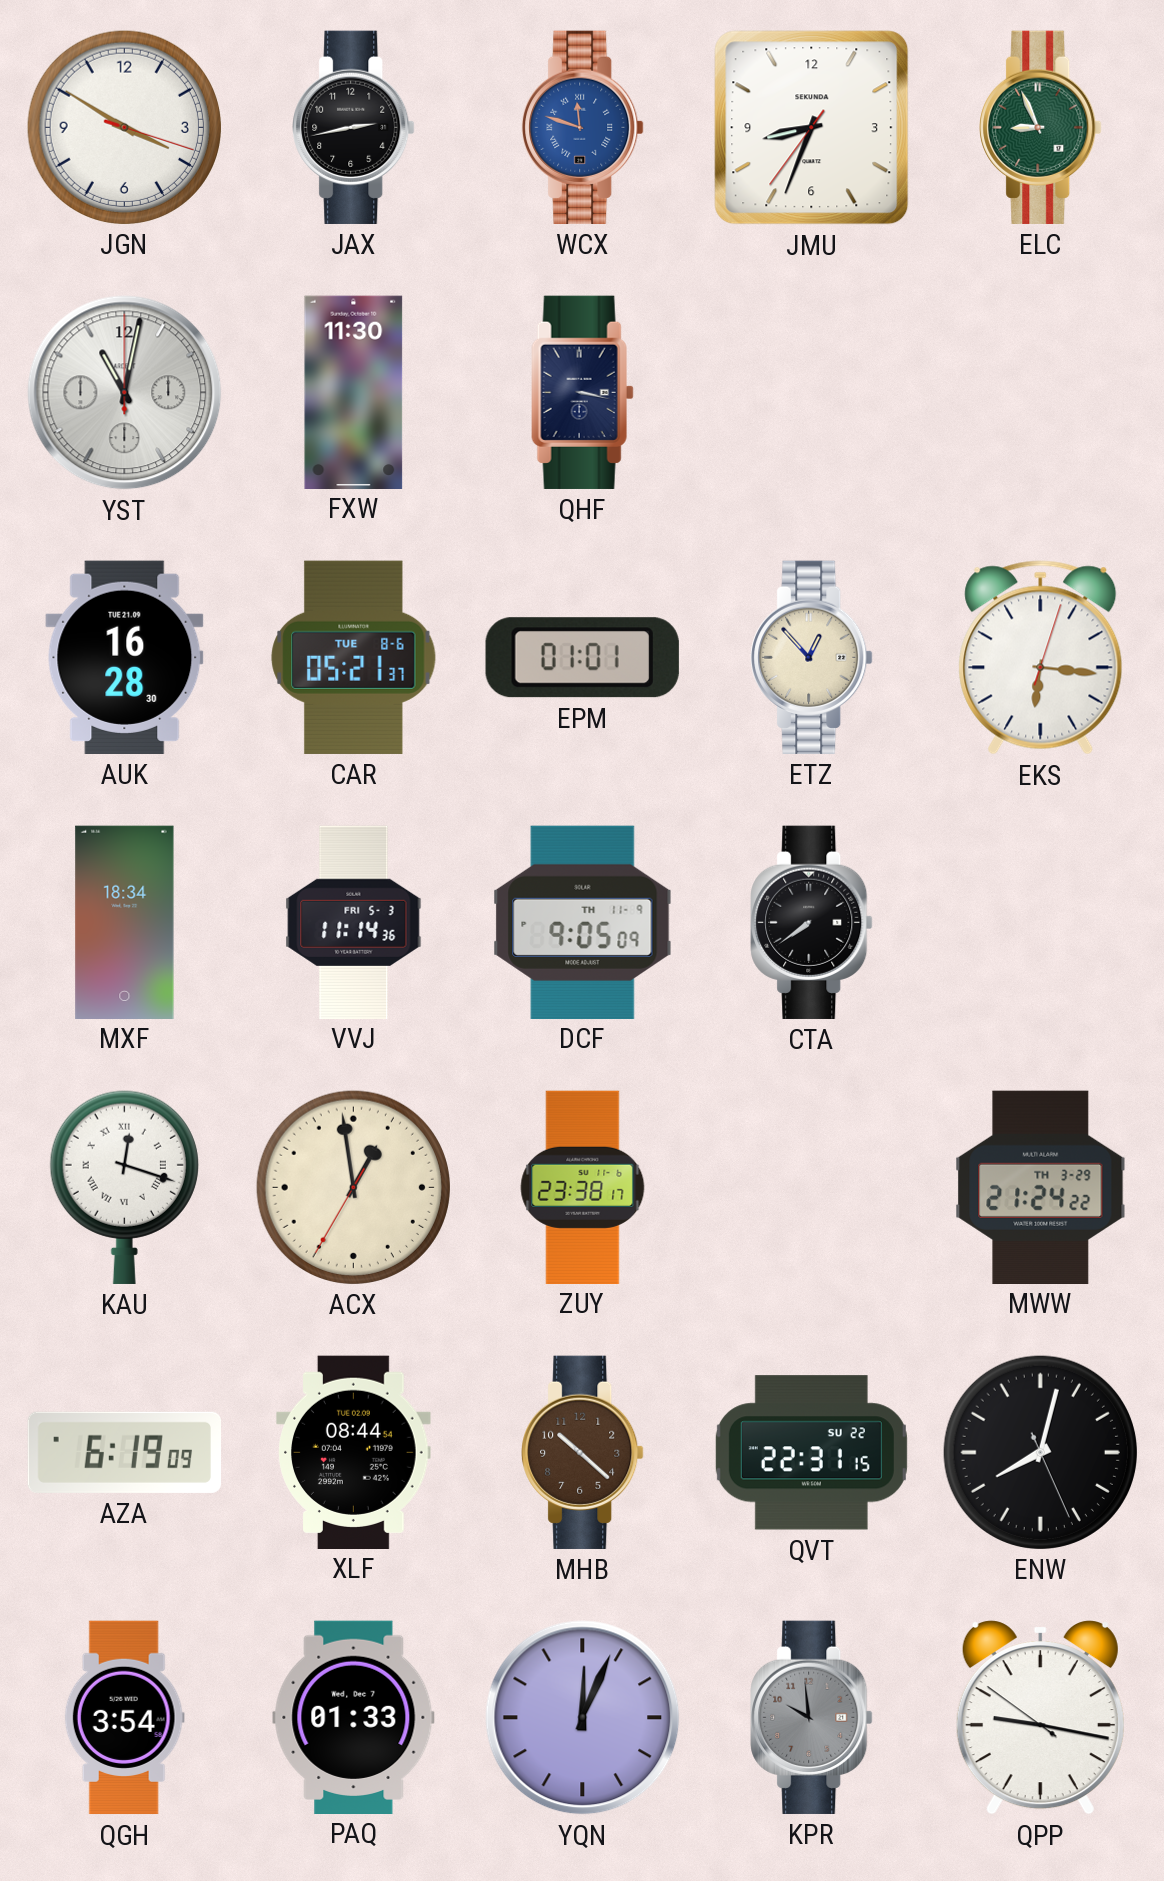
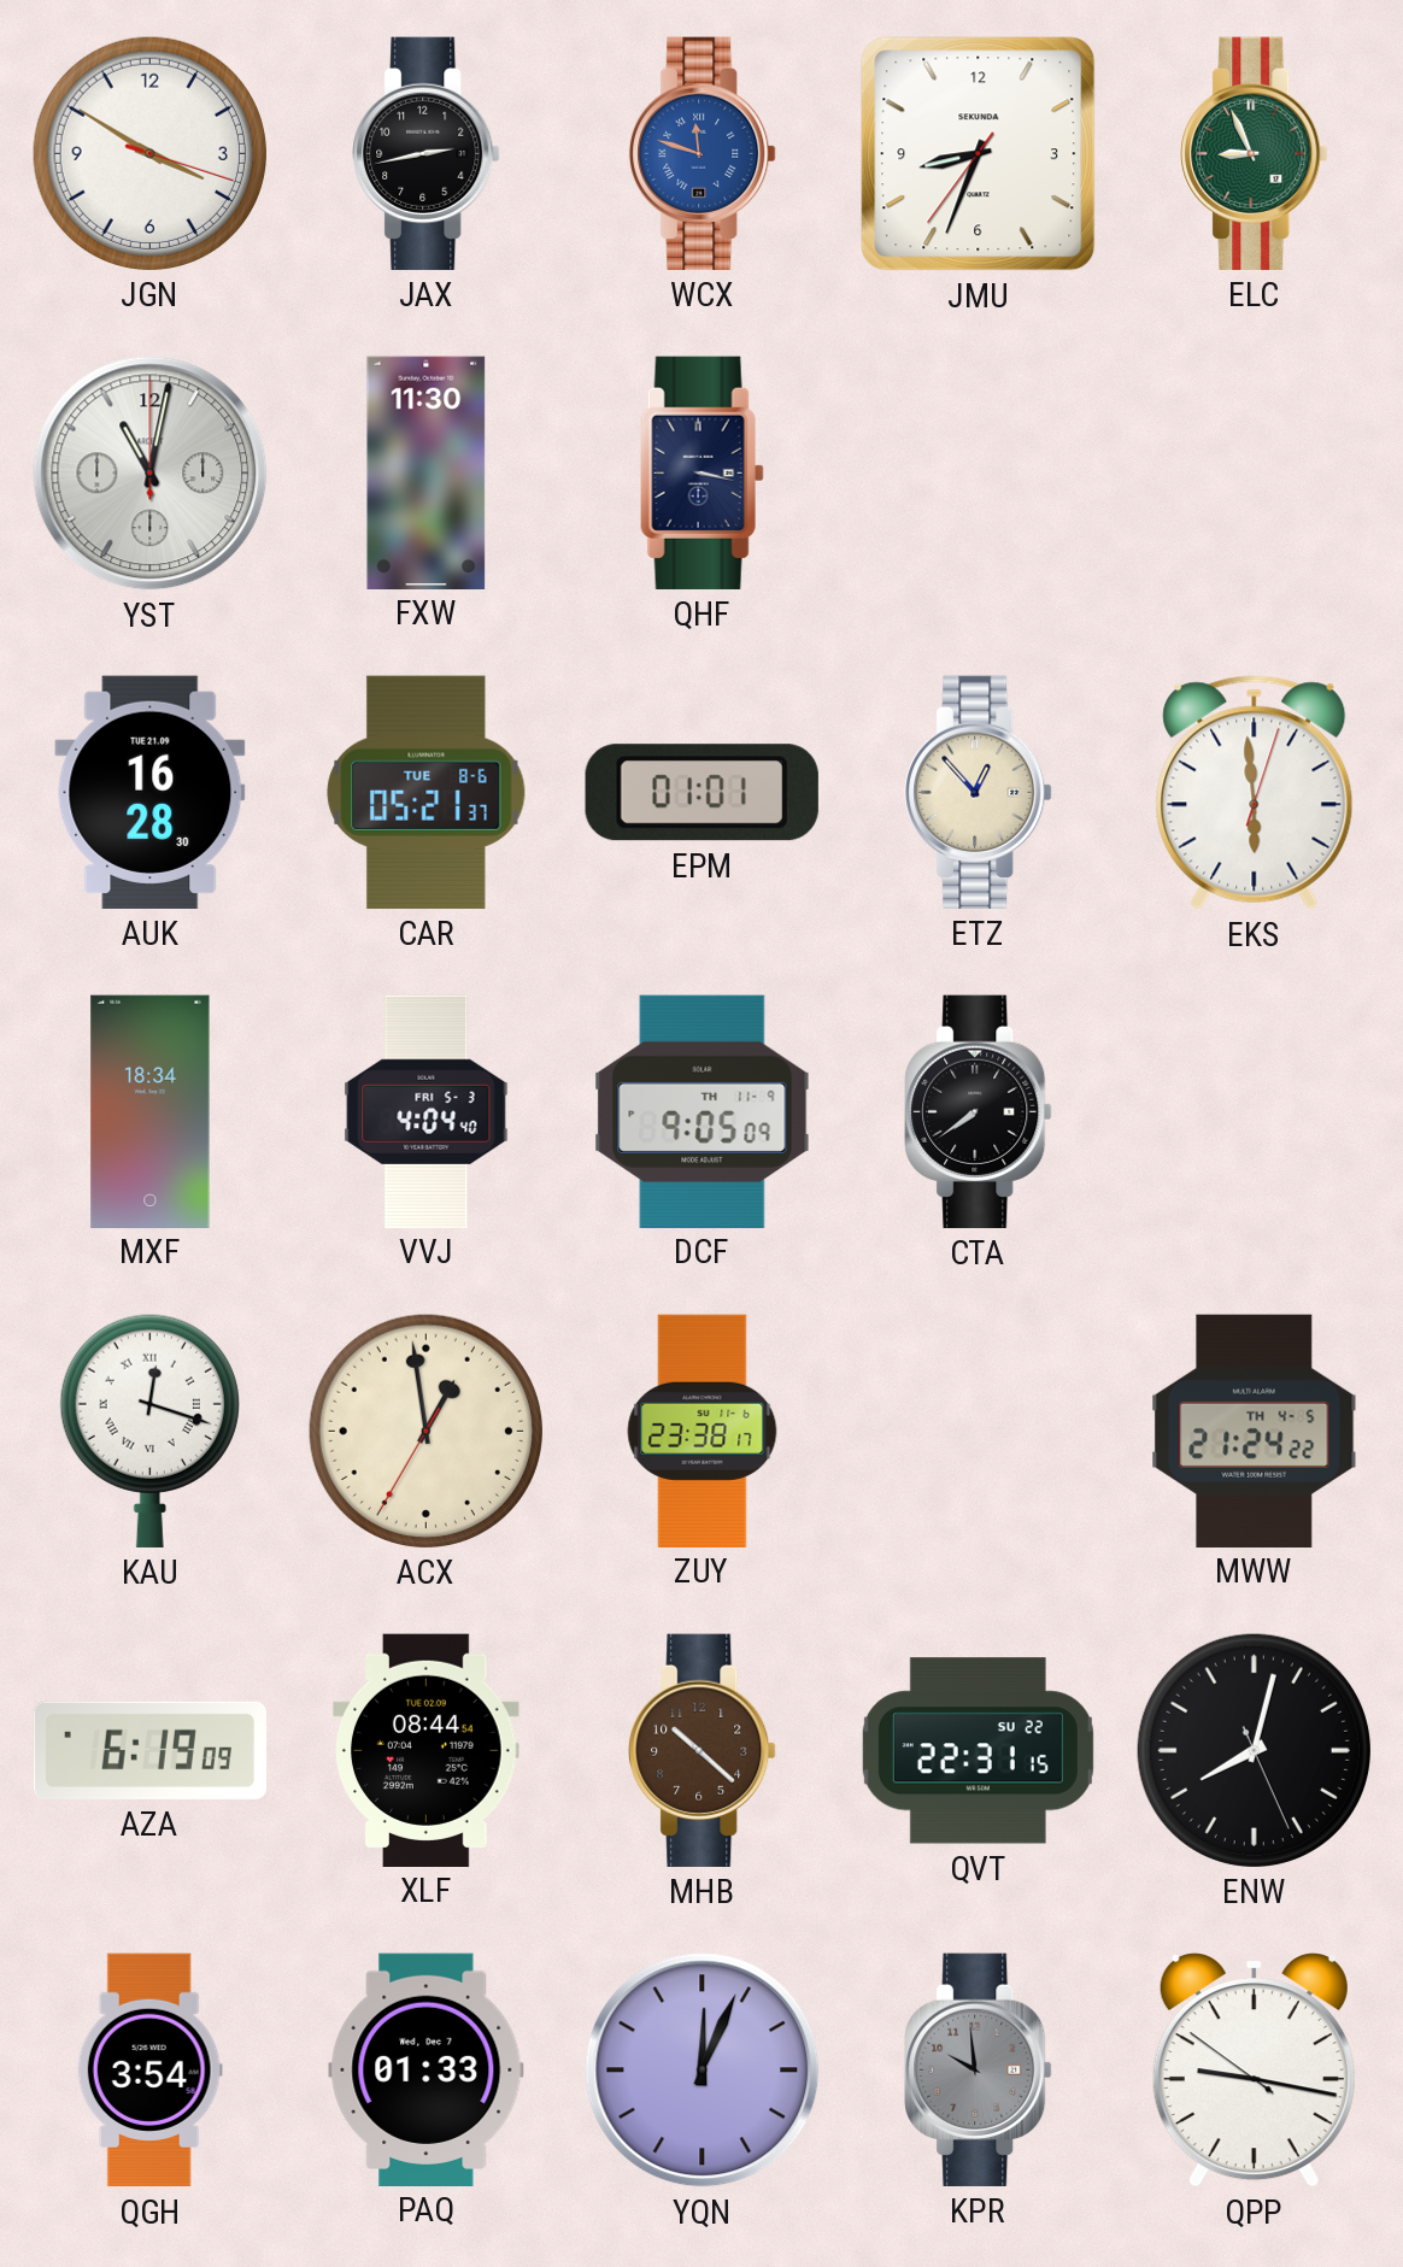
EKS: 6:16 -> 5:59
VVJ: 11:14 -> 4:04
MWW date: TH 3-29 -> TH 4-5
